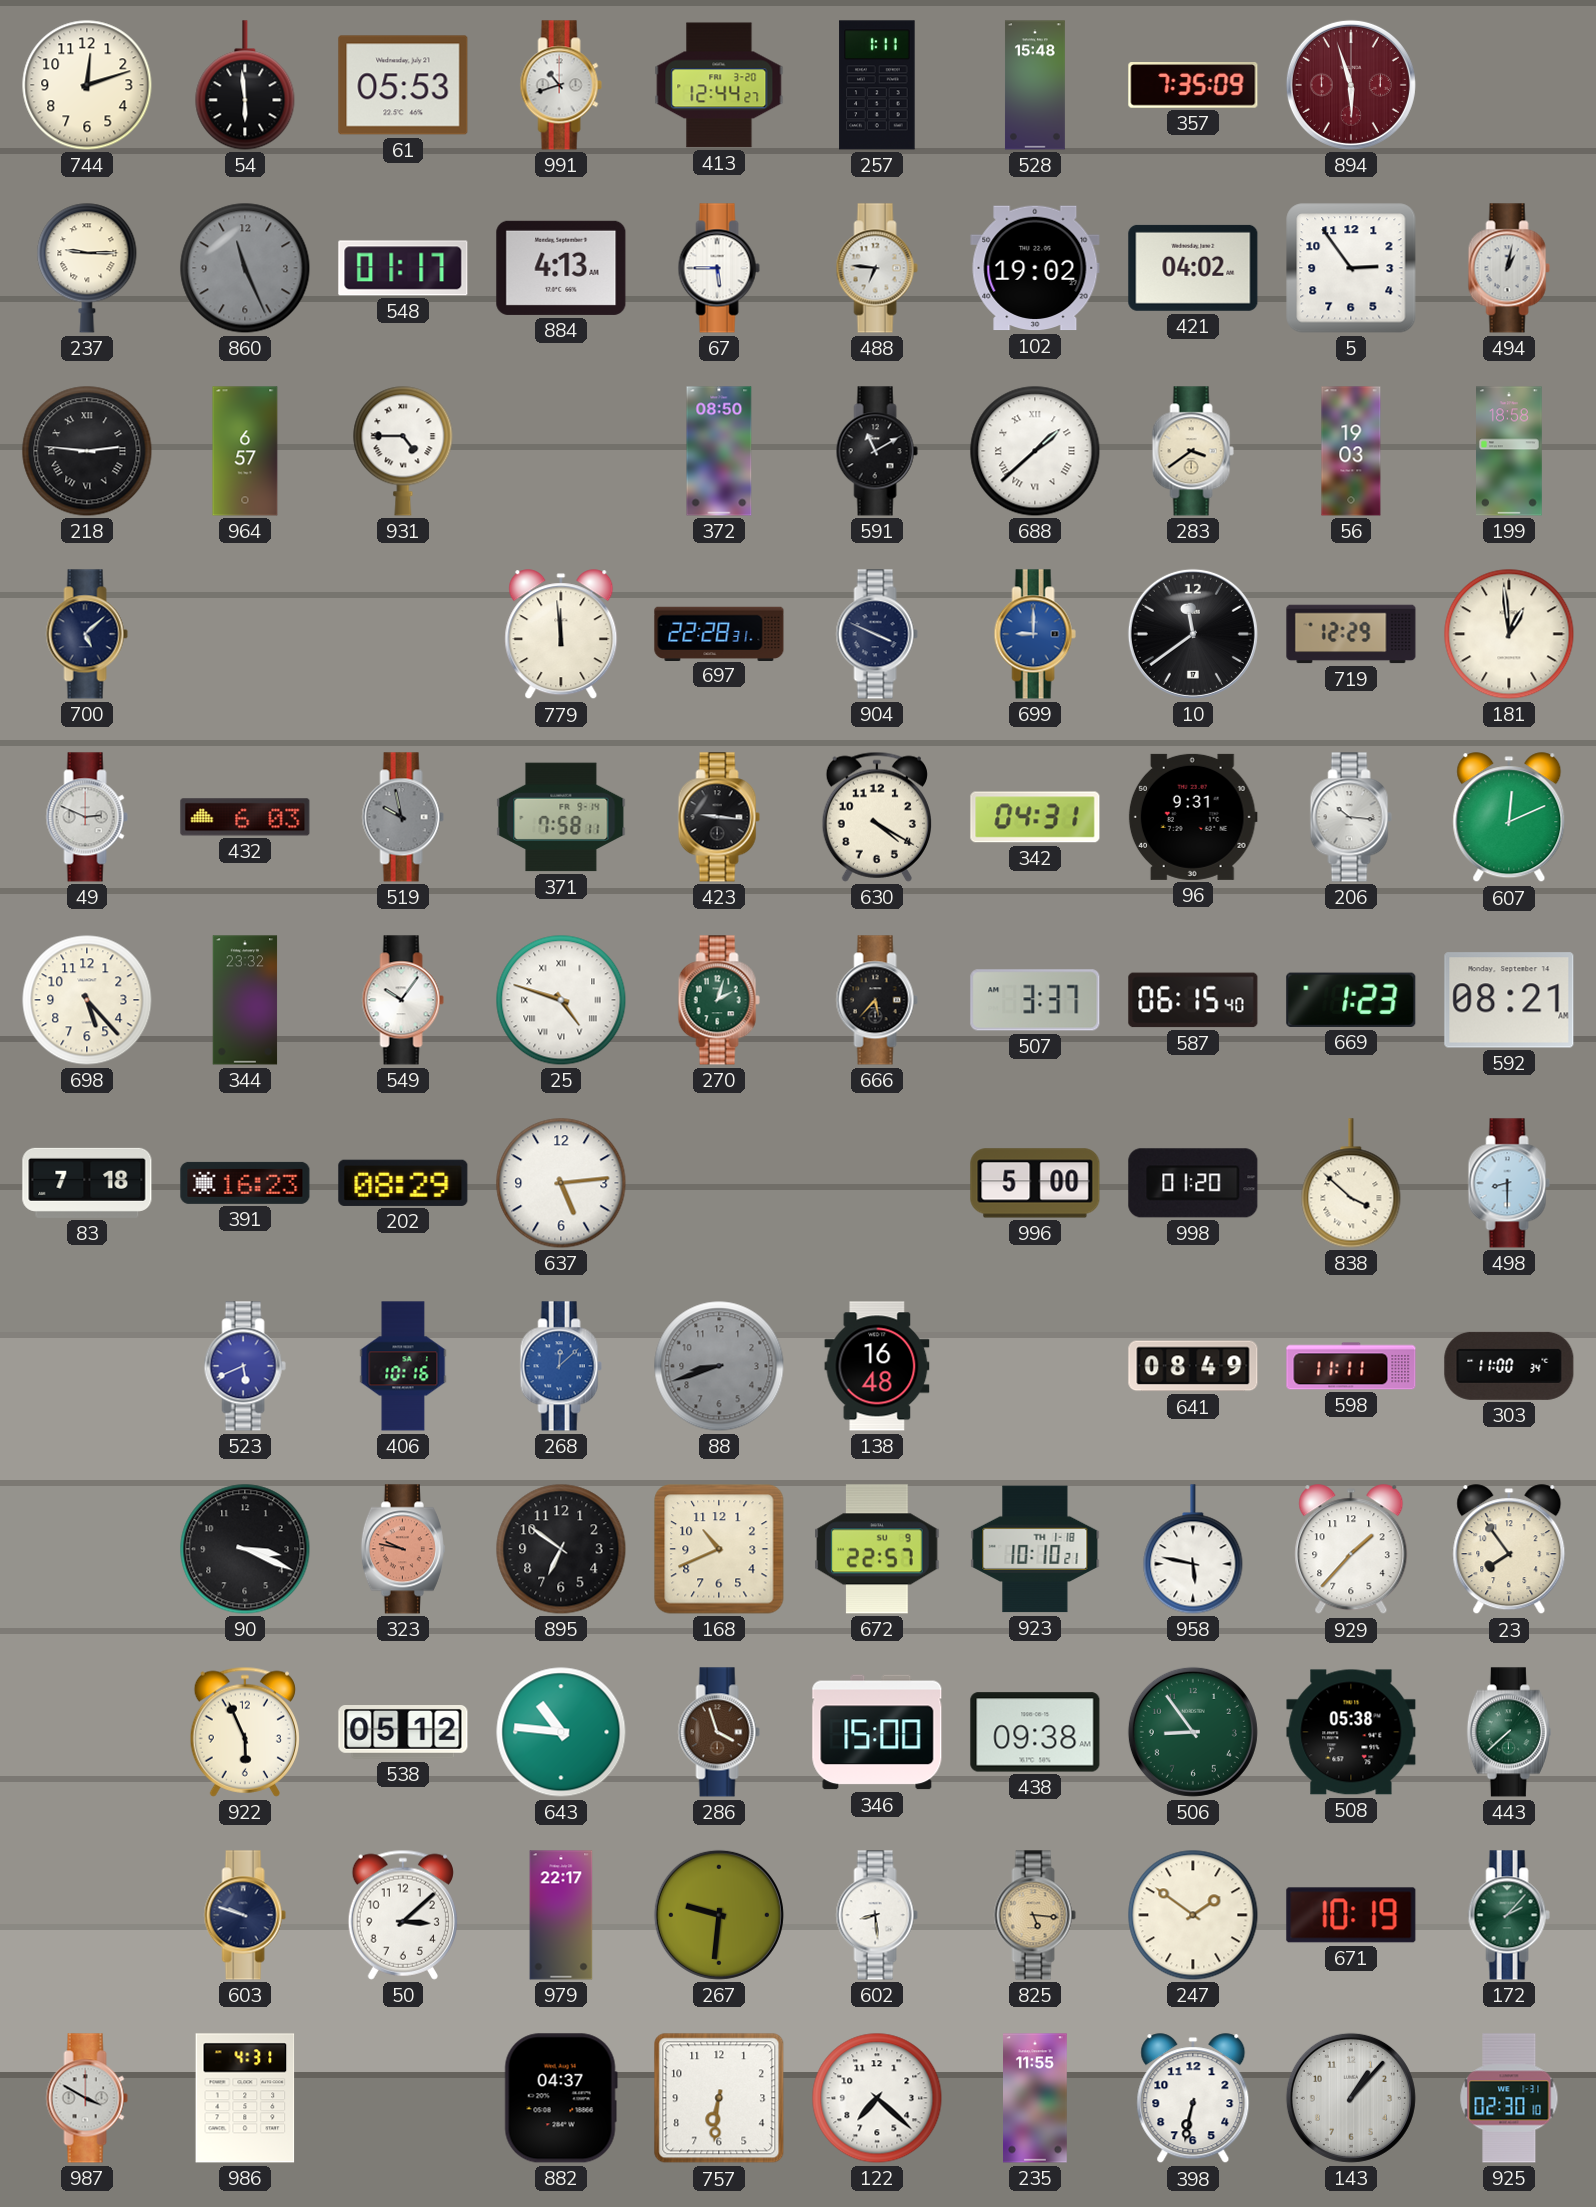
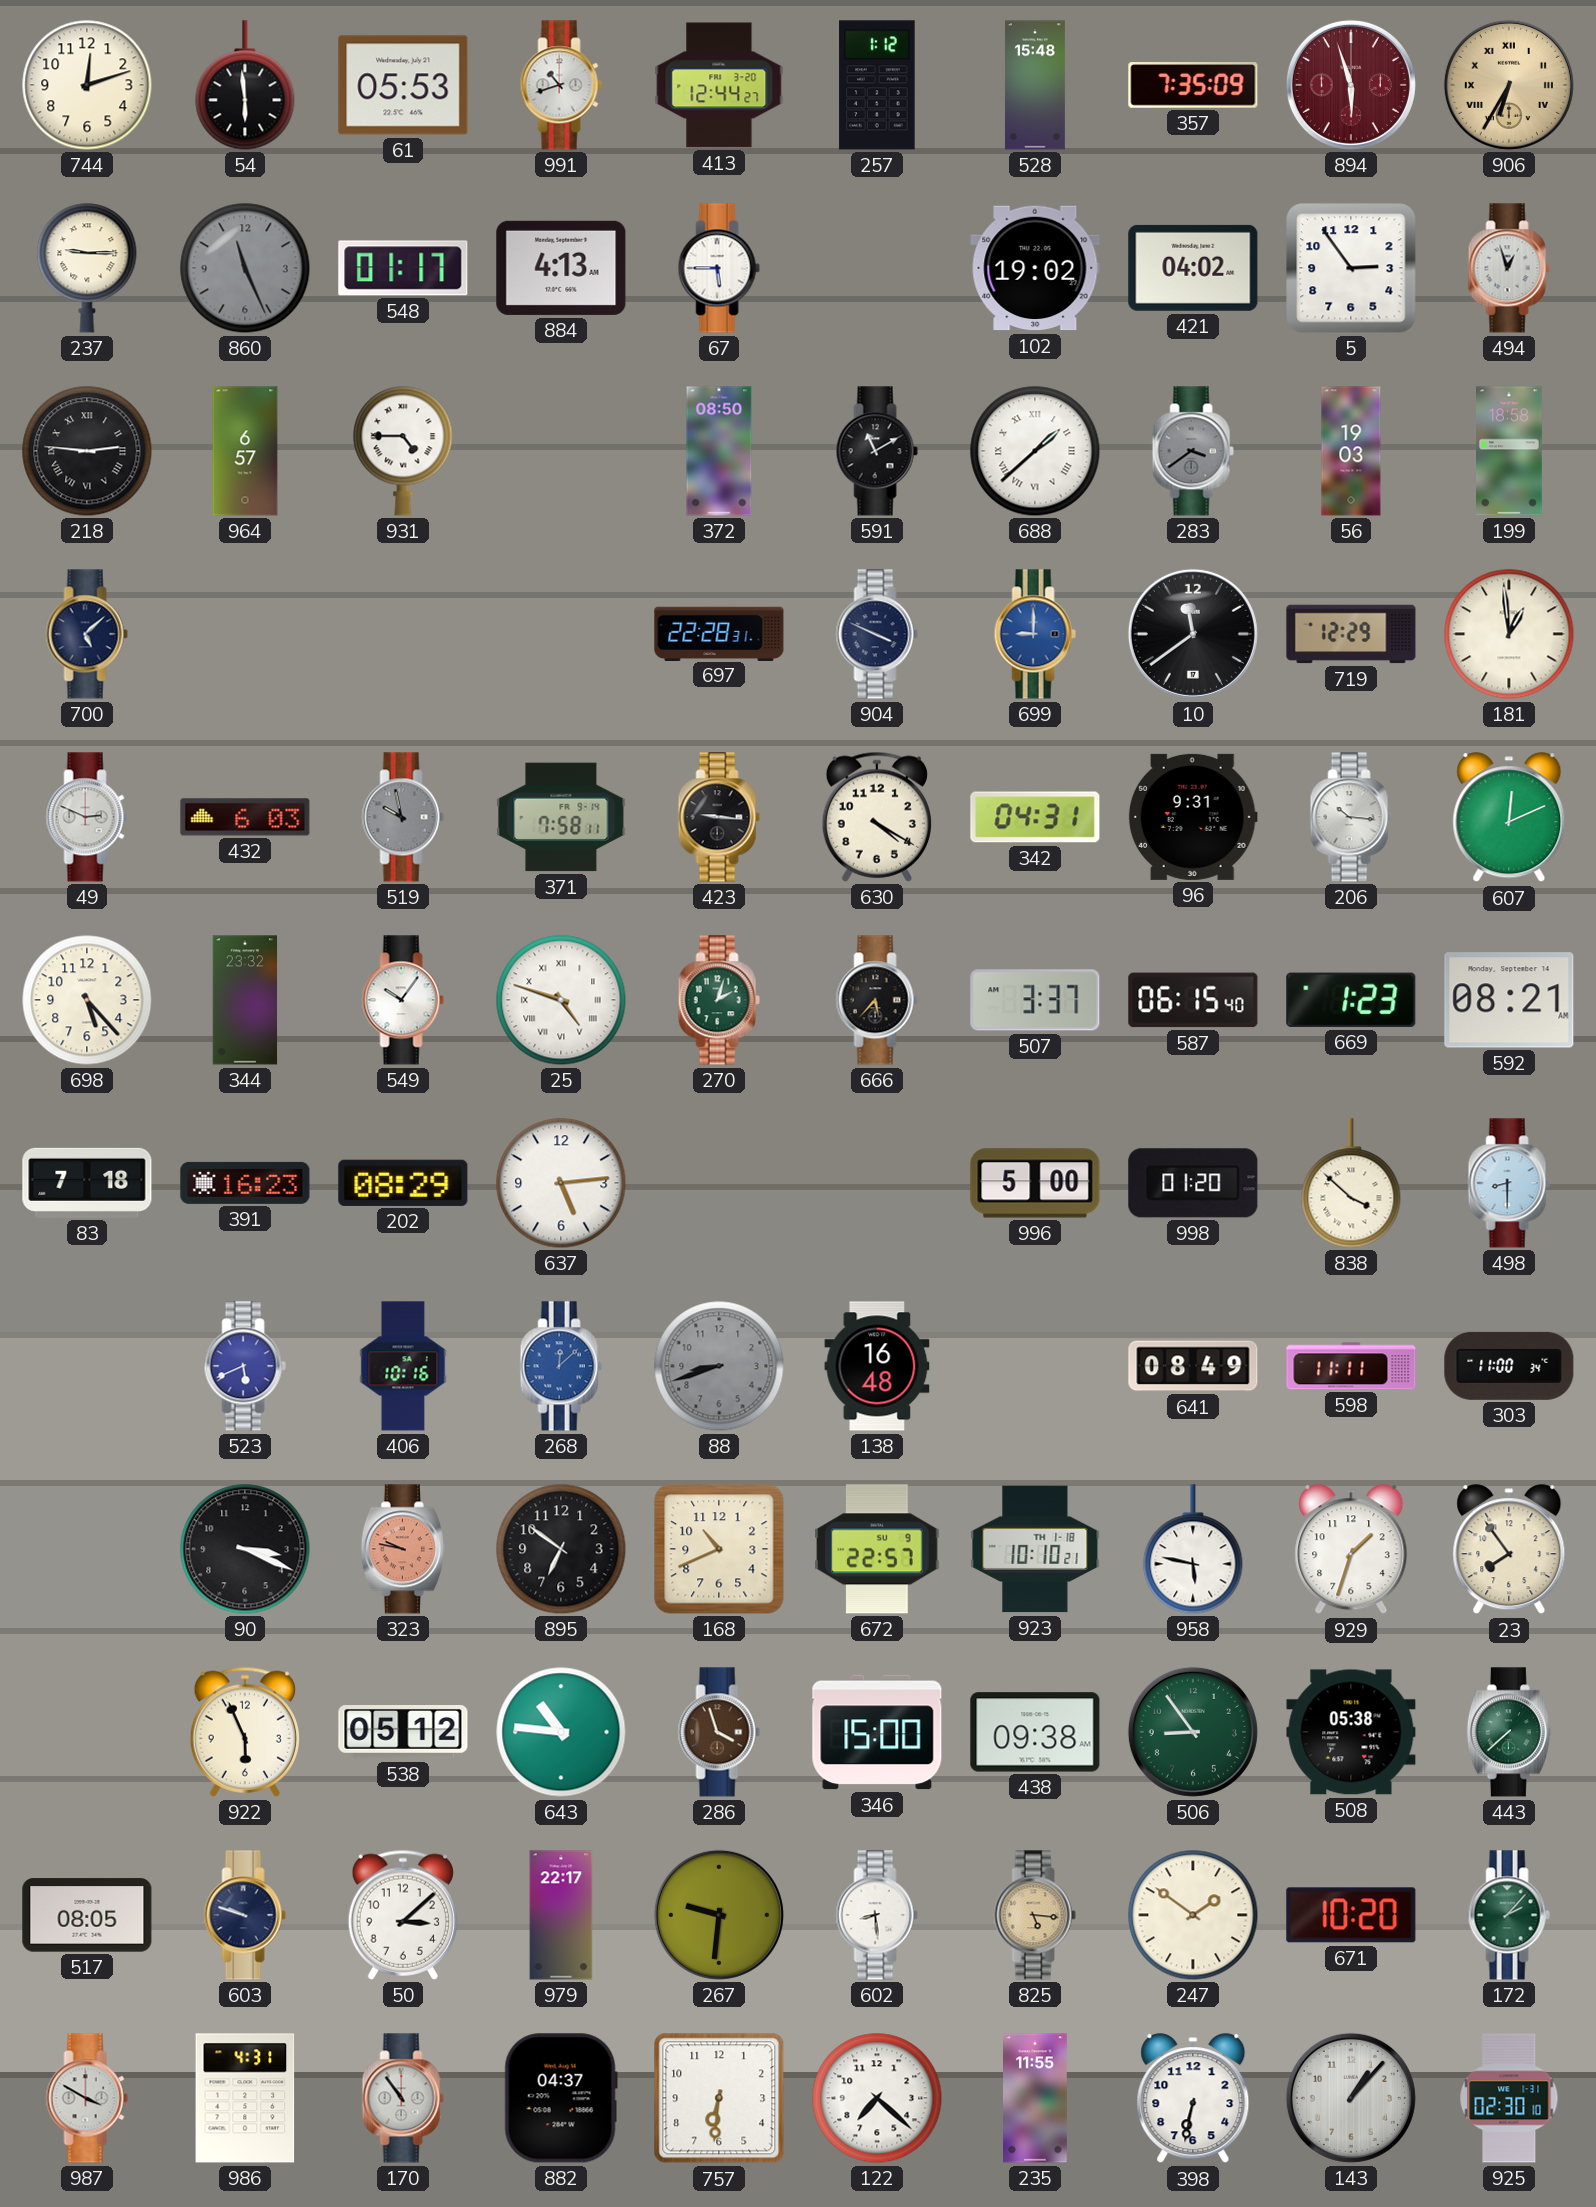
257: 1:11 -> 1:12
906: none -> 6:35
488: 6:46 -> none
494: 1:02 -> 12:57
283 dial: cream -> grey
779: 11:59 -> none
929: 1:37 -> 1:33
517: none -> 08:05
671: 10:19 -> 10:20
170: none -> 10:54
